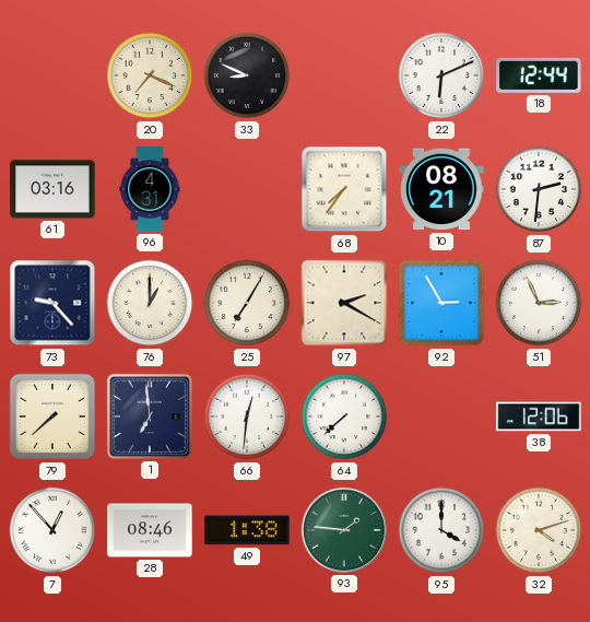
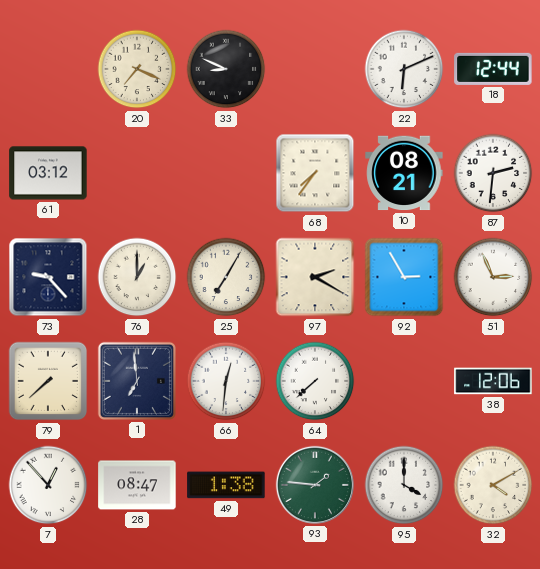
61: 03:16 -> 03:12
96: 4:31 -> none
28: 08:46 -> 08:47
32: 4:12 -> 4:10
